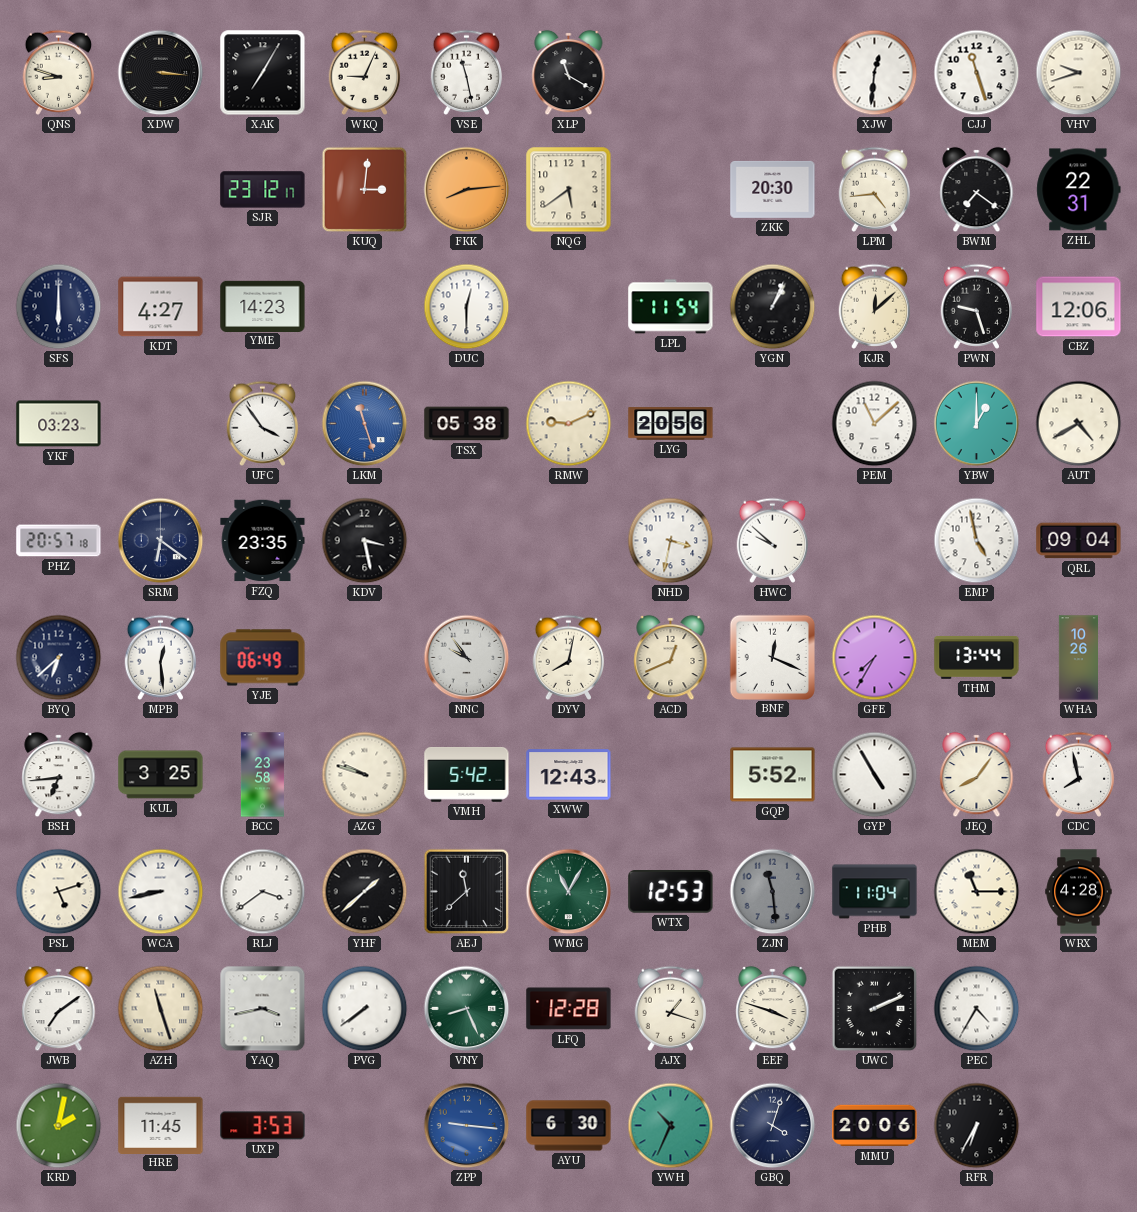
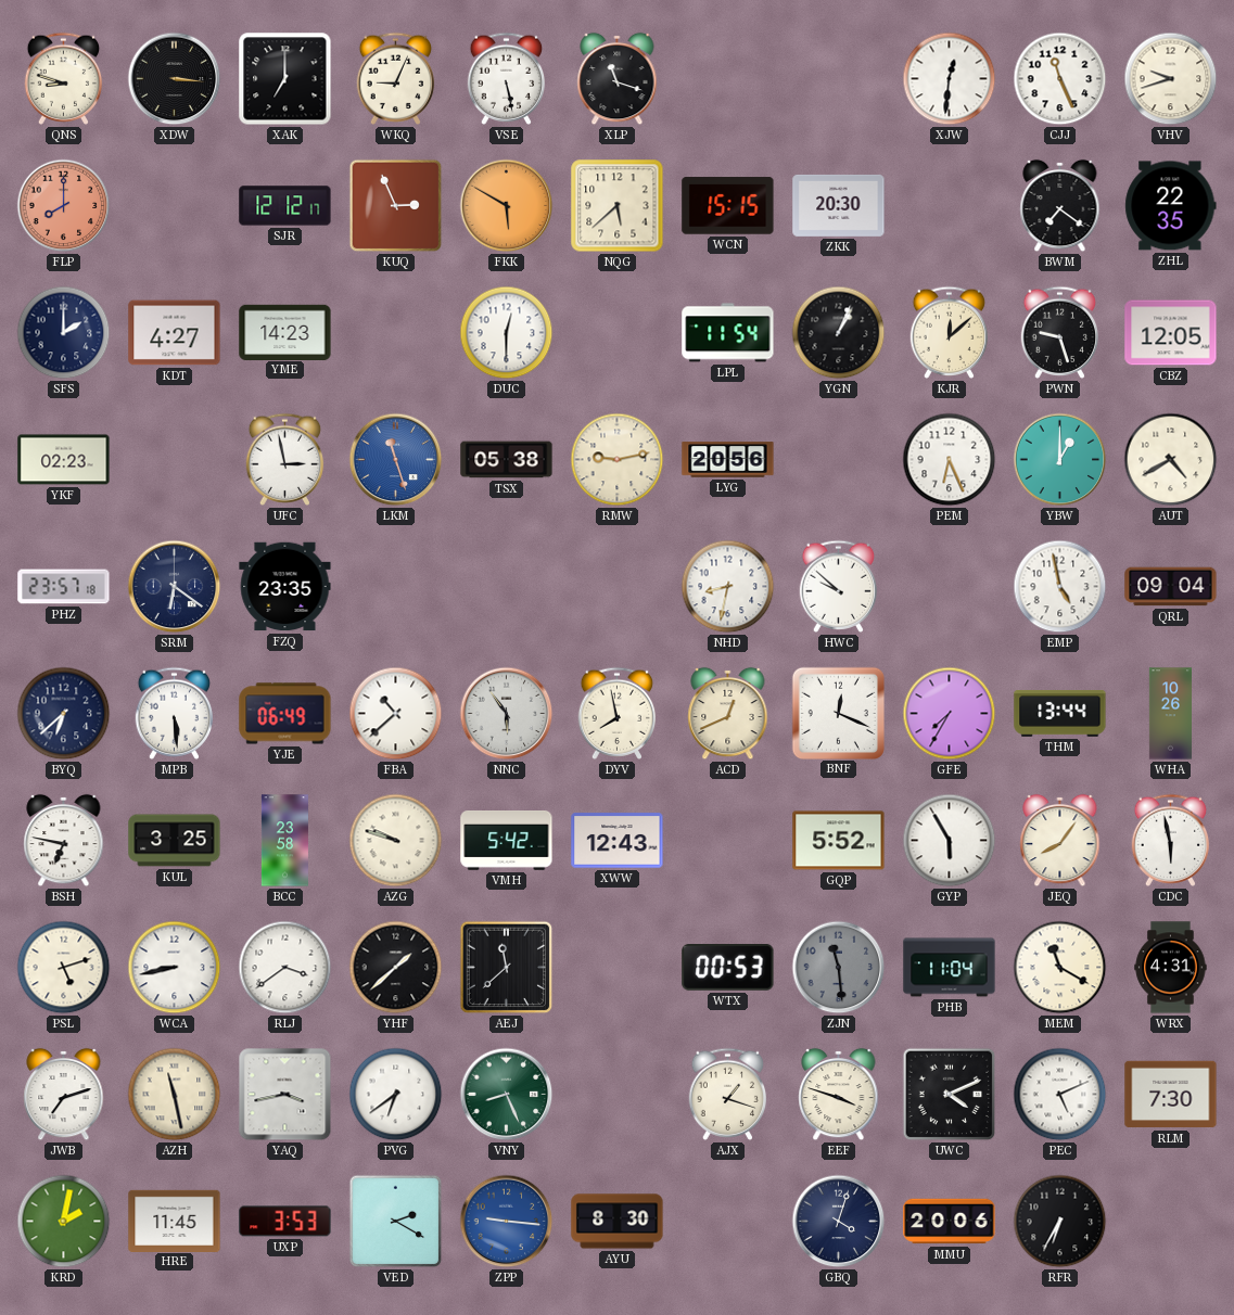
XAK: 7:05 -> 7:00
VSE: 11:28 -> 5:28
XLP: 11:20 -> 11:18
CJJ: 11:27 -> 11:26
FLP: none -> 8:00
SJR: 23:12 -> 12:12
KUQ: 3:01 -> 2:56
FKK: 8:14 -> 5:50
NQG: 5:39 -> 5:38
WCN: none -> 15:15
LPM: 4:44 -> none
ZHL: 22:31 -> 22:35
SFS: 6:00 -> 2:00
CBZ: 12:06 -> 12:05
YKF: 03:23 -> 02:23
UFC: 3:54 -> 2:58
RMW: 9:11 -> 9:13
PEM: 11:08 -> 6:26
PHZ: 20:57 -> 23:57
KDV: 3:28 -> none
NHD: 3:32 -> 8:32
MPB: 12:29 -> 5:29
FBA: none -> 10:38
NNC: 9:54 -> 5:54
DYV: 8:02 -> 7:58
BSH: 6:44 -> 6:47
GYP: 4:55 -> 5:55
CDC: 7:58 -> 5:58
WMG: 11:05 -> none
WTX: 12:53 -> 00:53
MEM: 11:15 -> 11:20
WRX: 4:28 -> 4:31
JWB: 7:09 -> 7:12
AZH: 11:27 -> 11:28
PVG: 7:39 -> 6:39
LFQ: 12:28 -> none
UWC: 2:11 -> 4:11
PEC: 4:35 -> 5:11
RLM: none -> 7:30
VED: none -> 2:20
AYU: 6:30 -> 8:30
YWH: 10:34 -> none
